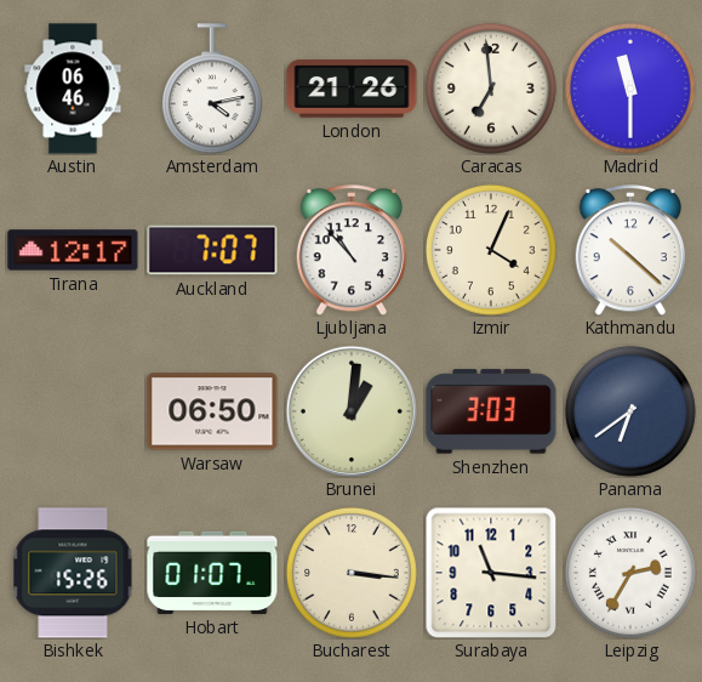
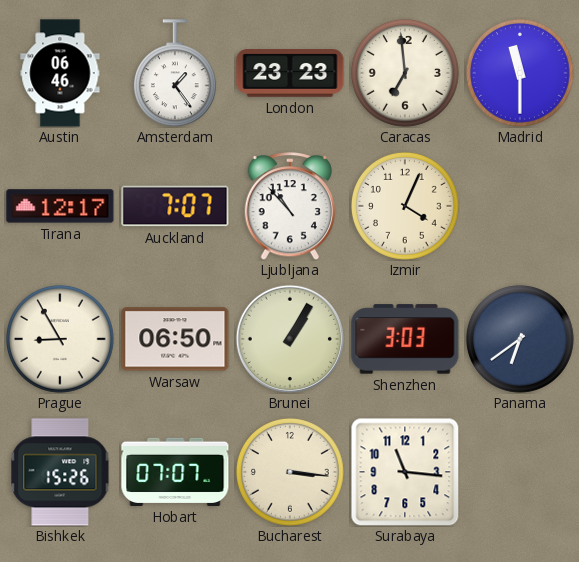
Amsterdam: 4:13 -> 1:24
London: 21:26 -> 23:23
Kathmandu: 10:22 -> none
Prague: none -> 8:55
Brunei: 1:01 -> 1:05
Hobart: 01:07 -> 07:07
Leipzig: 2:35 -> none
